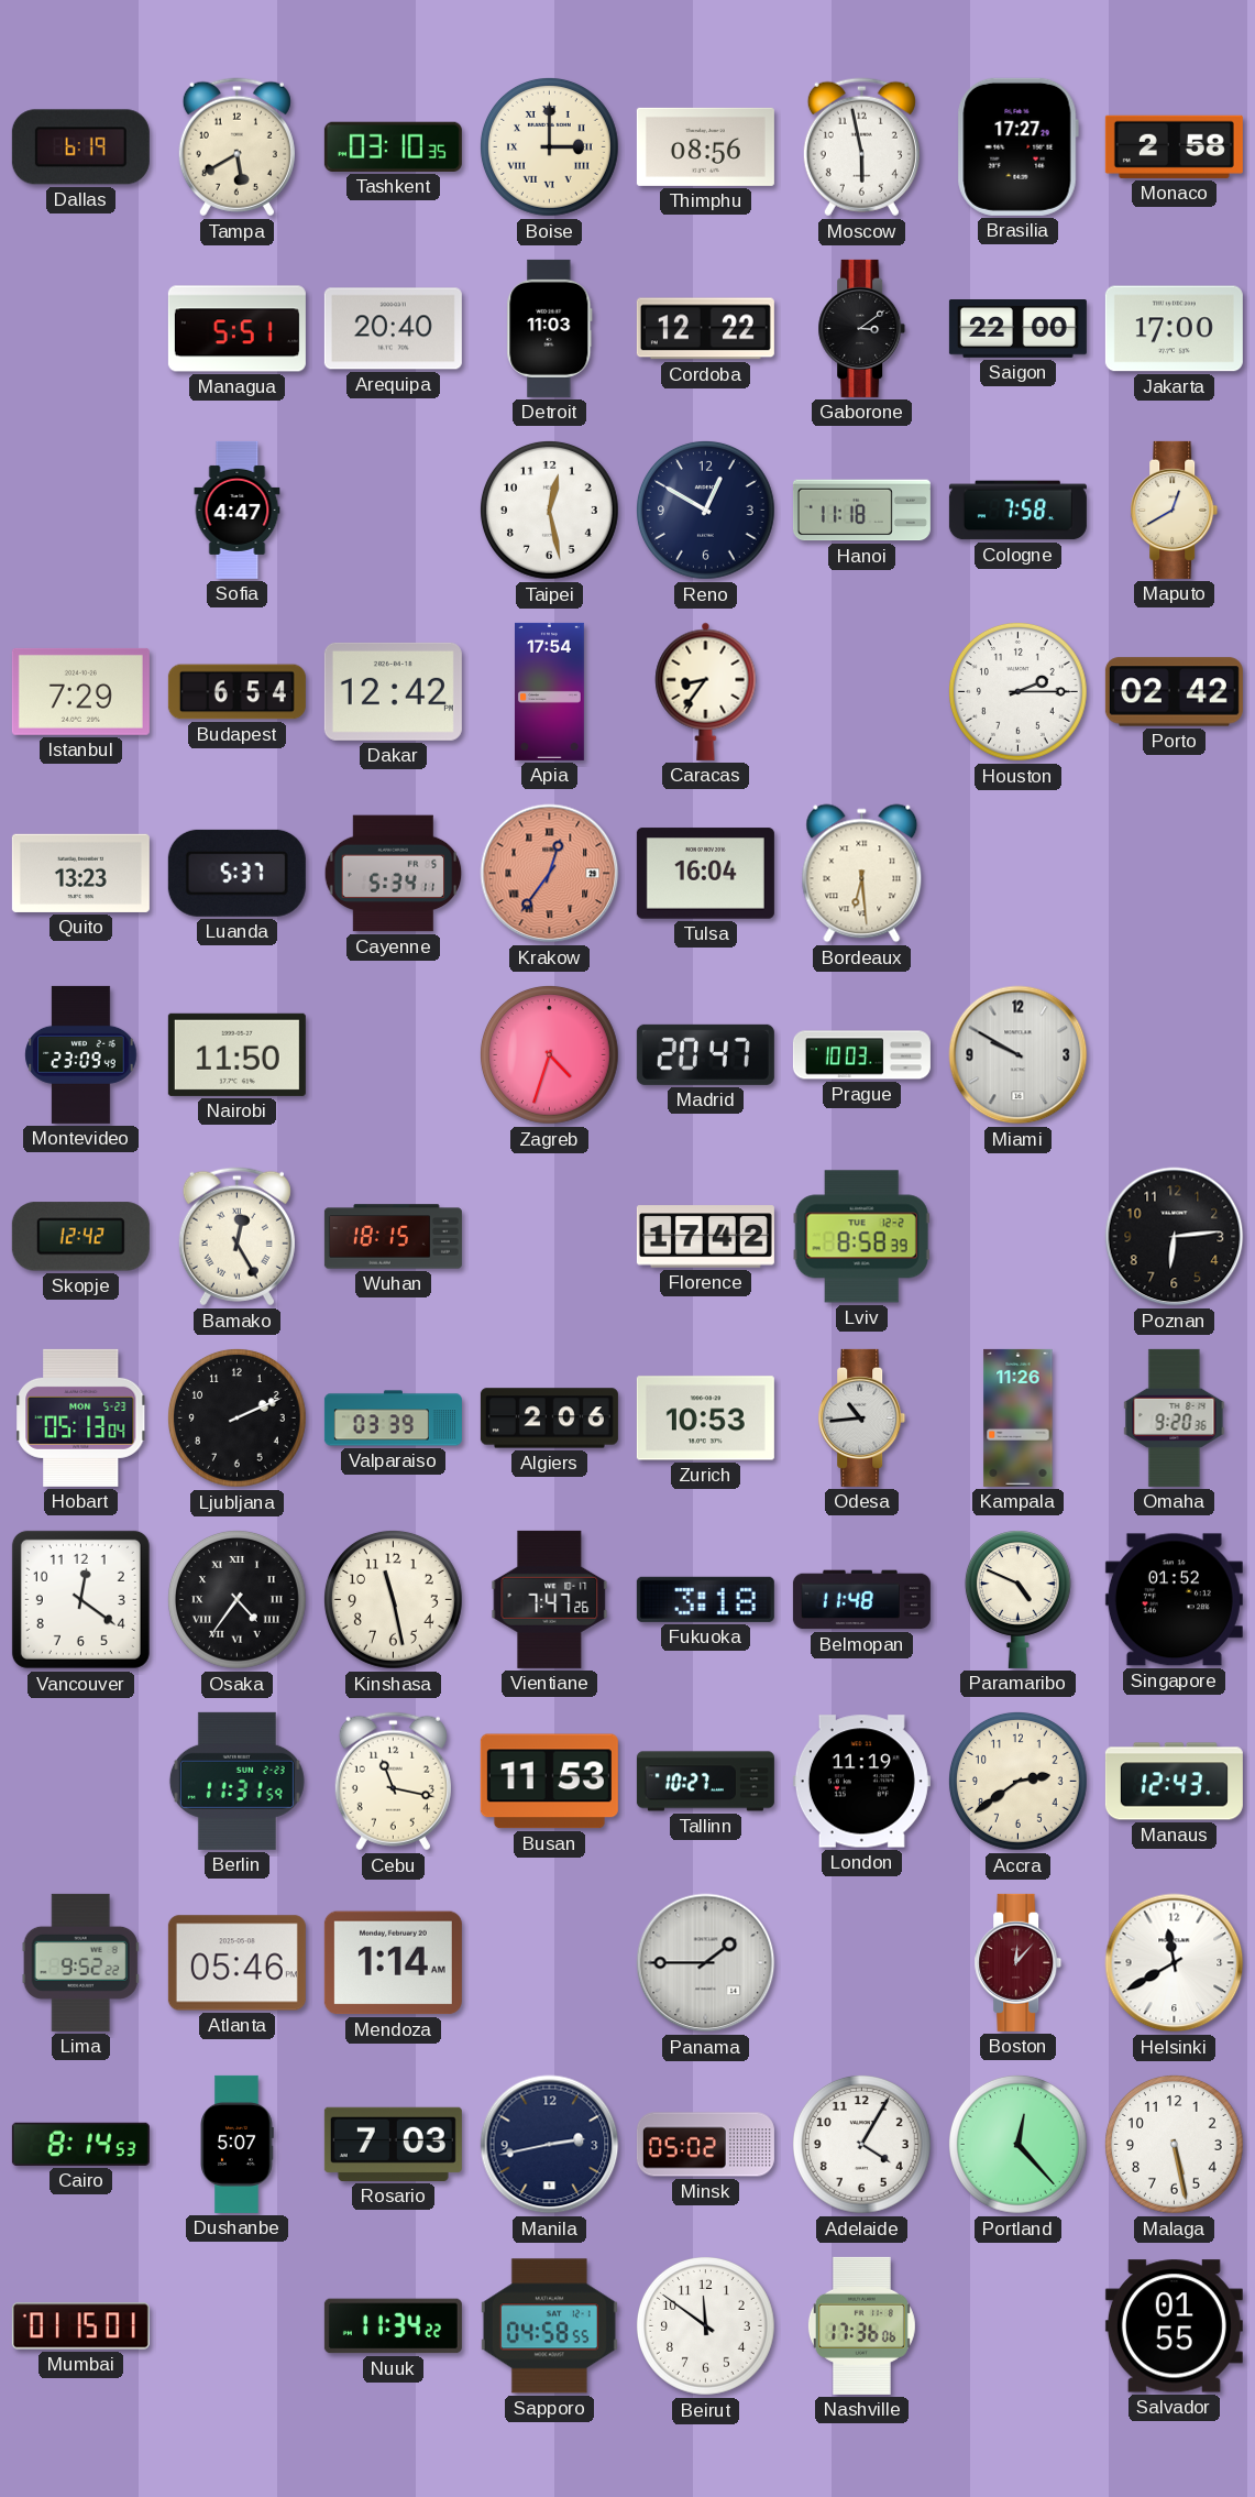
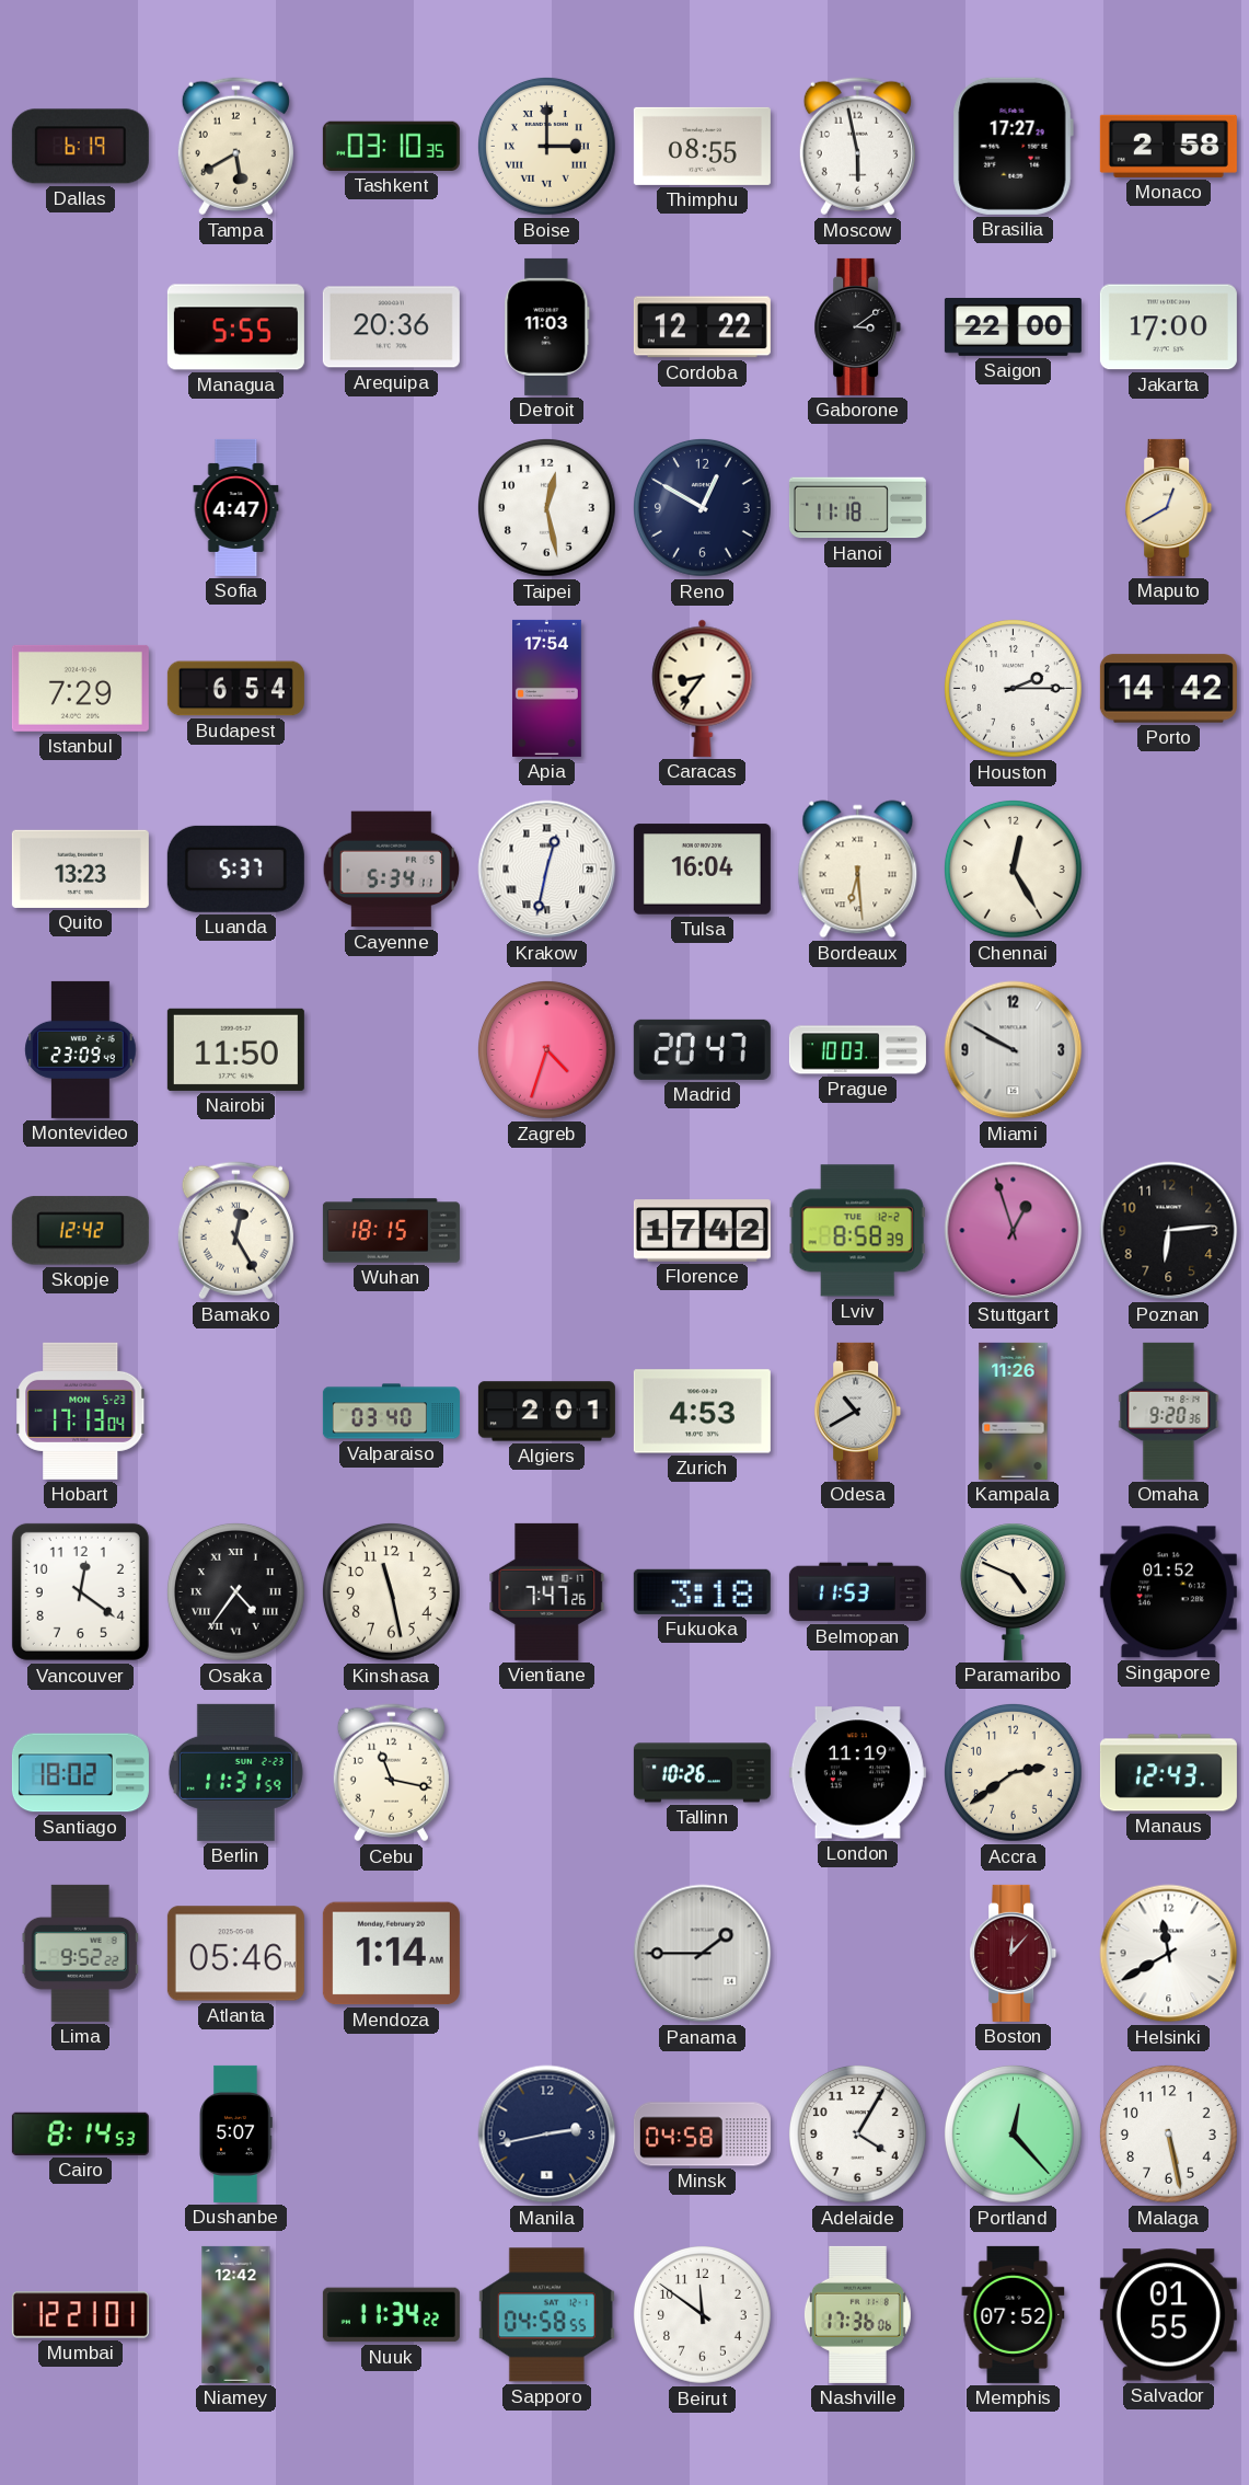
Thimphu: 08:56 -> 08:55
Managua: 5:51 -> 5:55
Arequipa: 20:40 -> 20:36
Cologne: 7:58 -> none
Dakar: 12:42 -> none
Porto: 02:42 -> 14:42
Krakow: 12:36 -> 12:32
Krakow dial: salmon -> white
Chennai: none -> 12:25
Stuttgart: none -> 12:57
Hobart: 05:13 -> 17:13
Ljubljana: 2:11 -> none
Valparaiso: 03:39 -> 03:40
Algiers: 2:06 -> 2:01
Zurich: 10:53 -> 4:53
Odesa: 10:44 -> 10:40
Belmopan: 11:48 -> 11:53
Santiago: none -> 18:02
Busan: 11:53 -> none
Tallinn: 10:27 -> 10:26
Rosario: 7:03 -> none
Minsk: 05:02 -> 04:58
Mumbai: 01:15 -> 12:21
Niamey: none -> 12:42
Memphis: none -> 07:52
